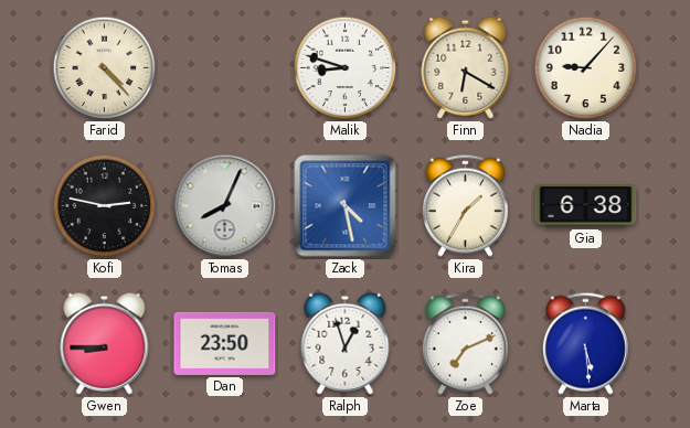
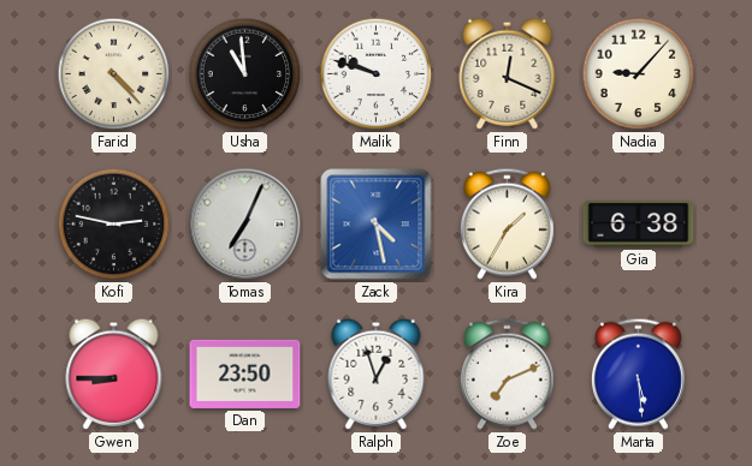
Usha: none -> 10:59
Malik: 8:48 -> 9:48
Finn: 6:20 -> 12:19
Tomas: 8:04 -> 7:04
